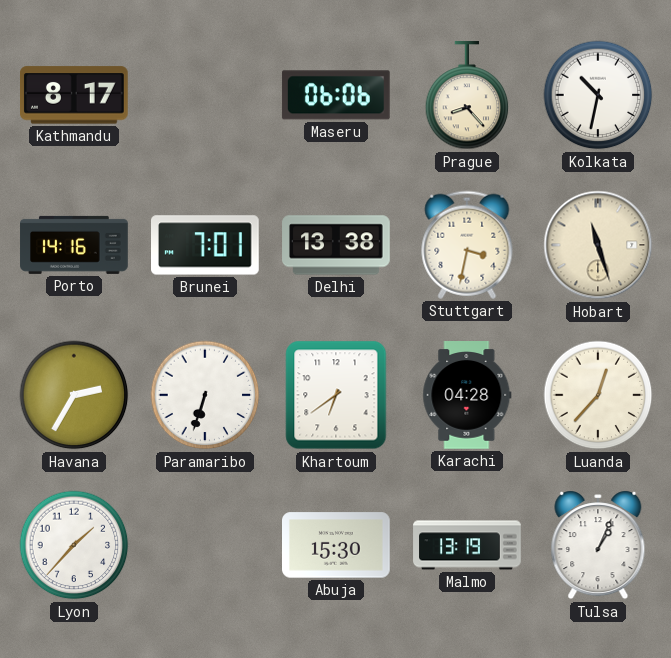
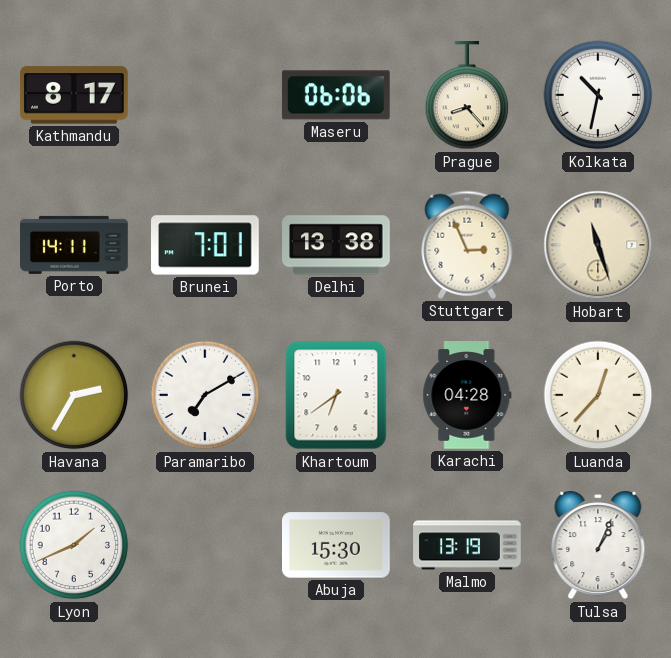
Porto: 14:16 -> 14:11
Stuttgart: 3:32 -> 2:56
Paramaribo: 6:33 -> 7:10
Lyon: 1:37 -> 1:41
